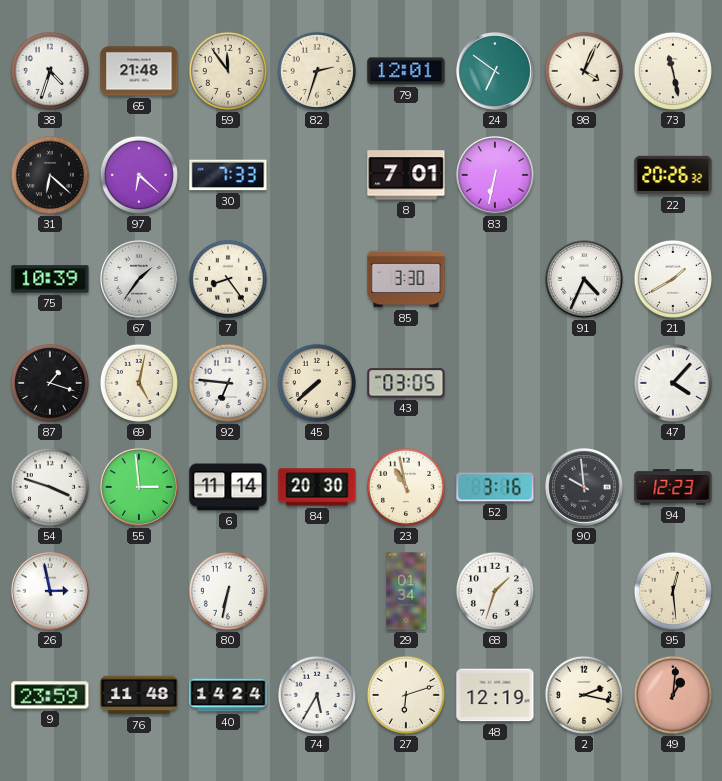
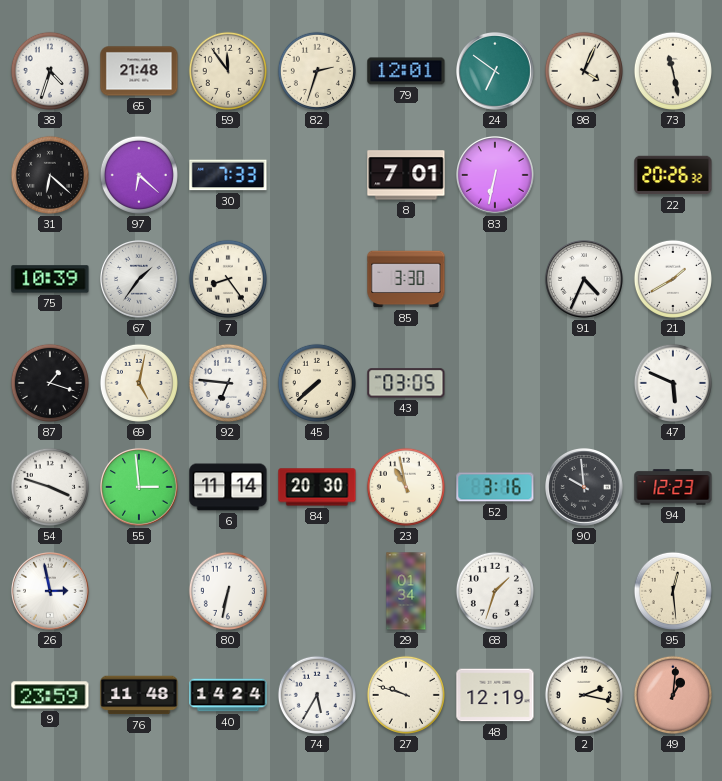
47: 4:07 -> 5:49
27: 6:12 -> 9:48
